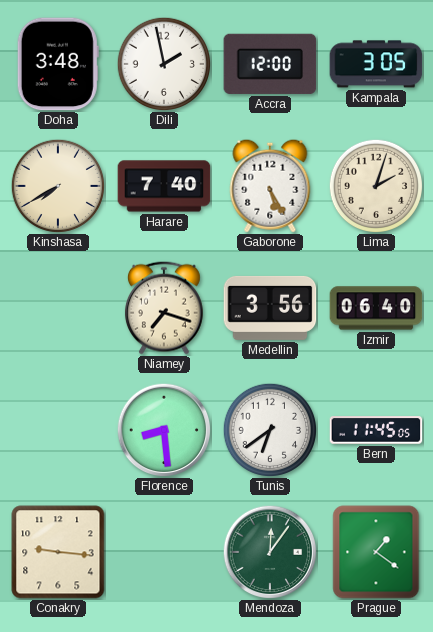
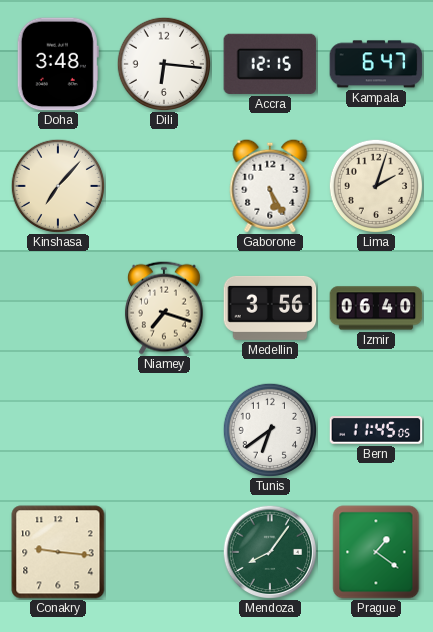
Dili: 1:58 -> 6:16
Accra: 12:00 -> 12:15
Kampala: 3:05 -> 6:47
Kinshasa: 7:40 -> 7:07
Harare: 7:40 -> none
Florence: 8:29 -> none
Mendoza: 12:06 -> 8:06
